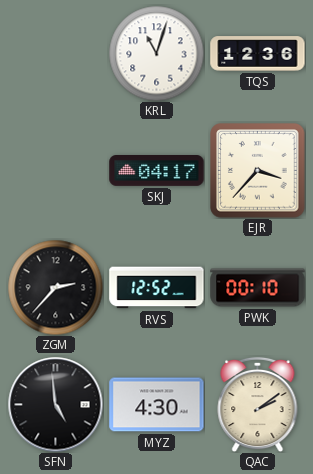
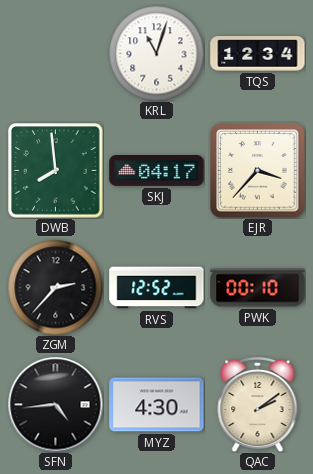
TQS: 12:36 -> 12:34
DWB: none -> 7:59
SFN: 4:59 -> 4:44
